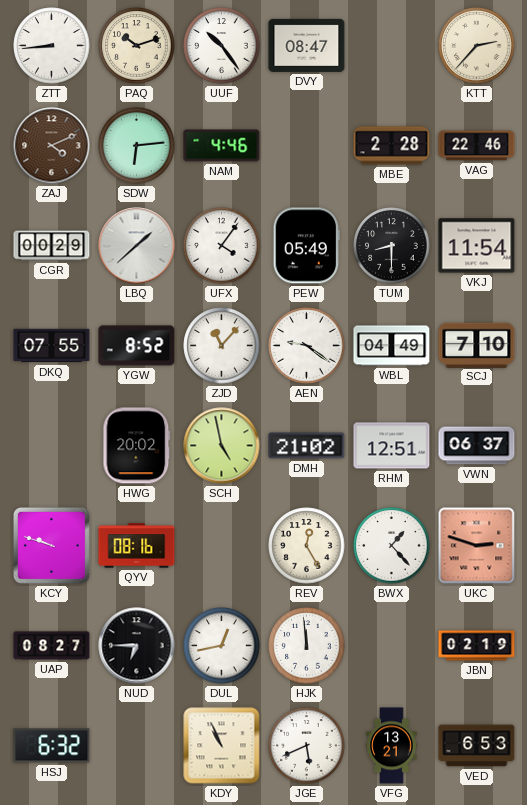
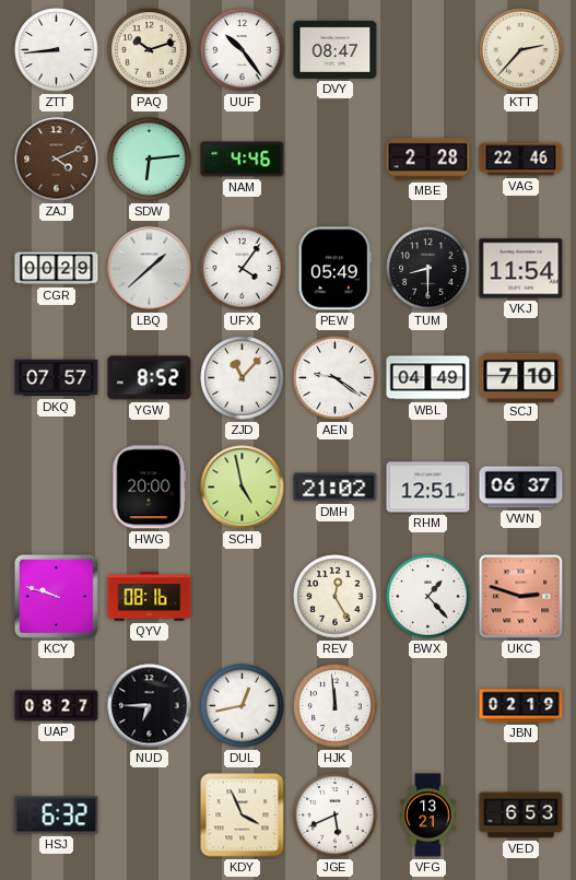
DKQ: 07:55 -> 07:57
HWG: 20:02 -> 20:00
KDY: 10:56 -> 3:56
